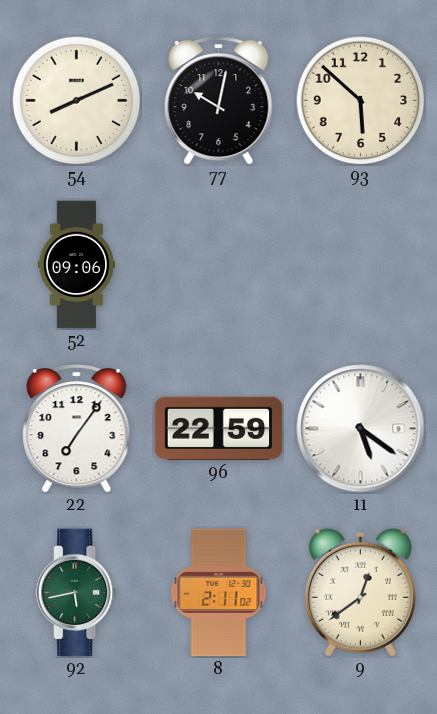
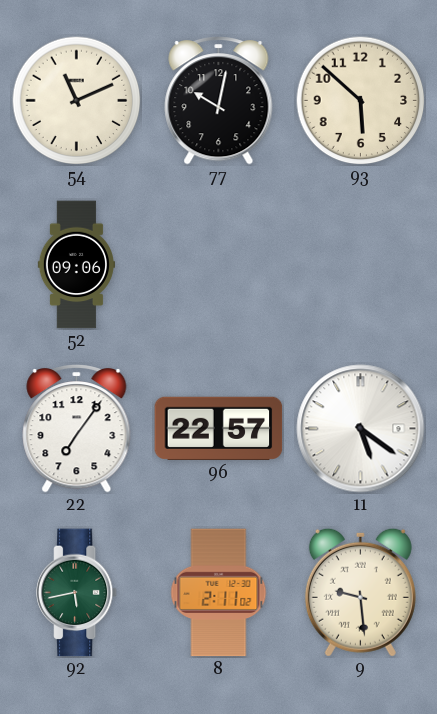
54: 8:11 -> 11:11
96: 22:59 -> 22:57
9: 12:39 -> 9:29
